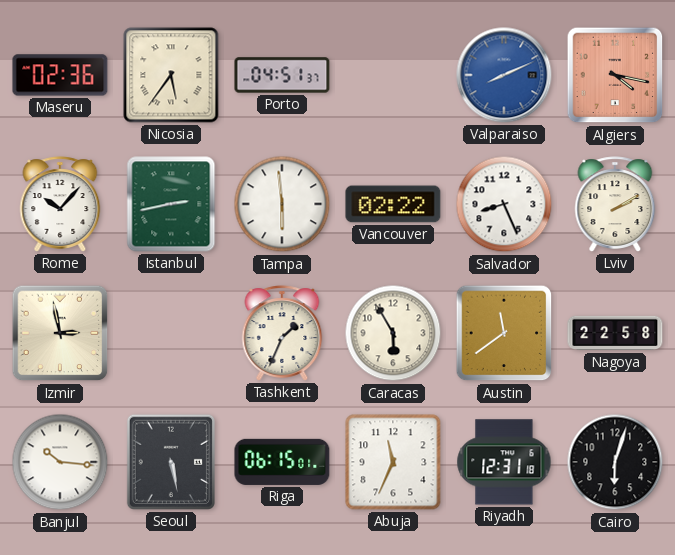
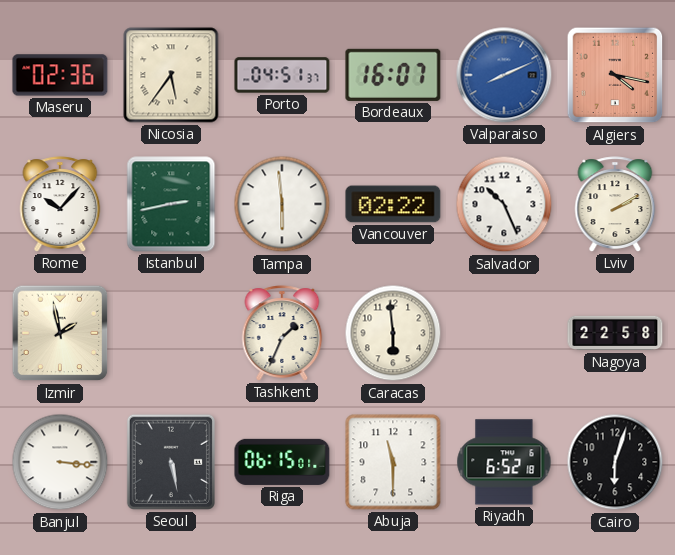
Bordeaux: none -> 16:07
Salvador: 8:26 -> 10:26
Izmir: 2:58 -> 1:58
Caracas: 5:55 -> 5:59
Austin: 11:39 -> none
Banjul: 10:16 -> 3:16
Abuja: 11:34 -> 11:30
Riyadh: 12:31 -> 6:52
